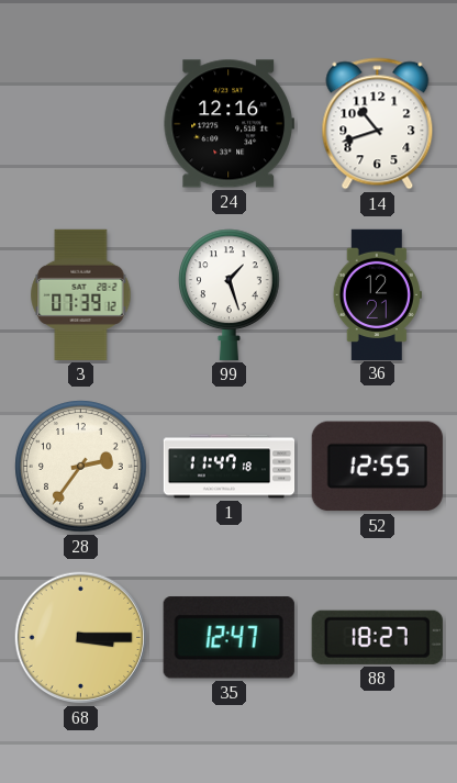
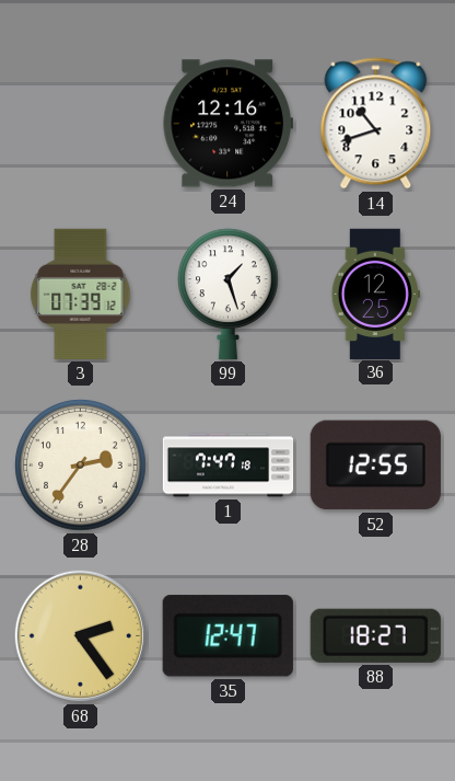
36: 12:21 -> 12:25
1: 11:47 -> 7:47
68: 3:15 -> 2:24
